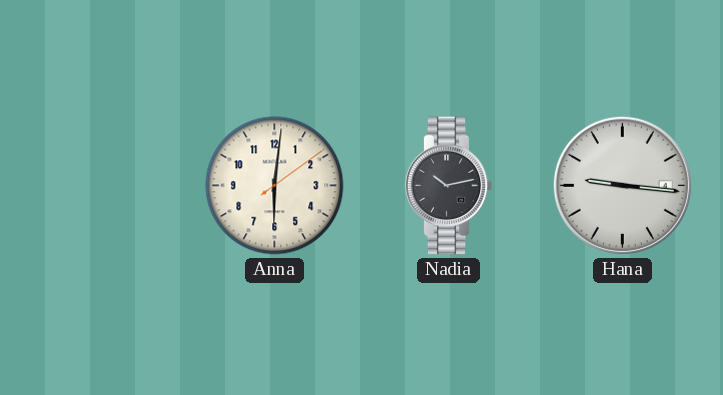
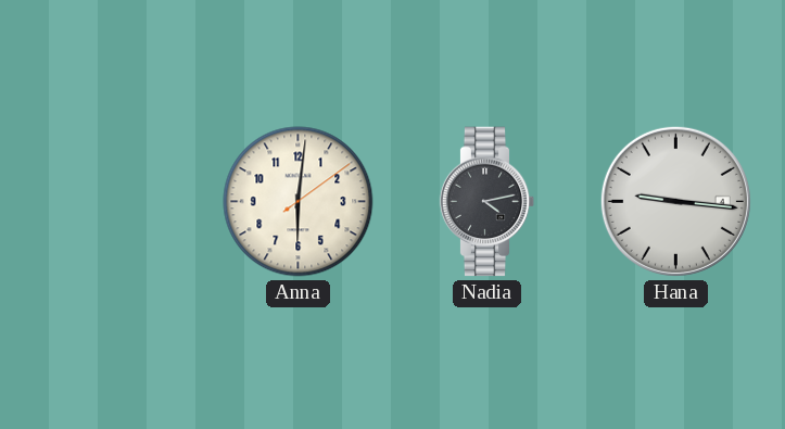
Nadia: 10:13 -> 4:13
